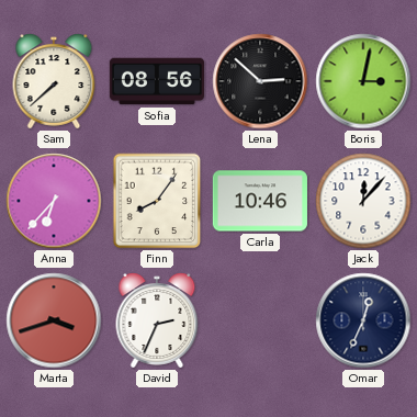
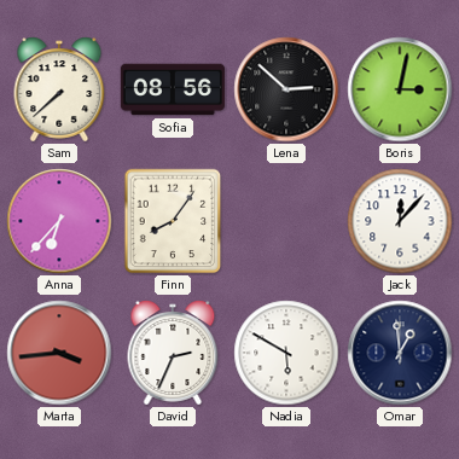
Carla: 10:46 -> none
Marta: 3:42 -> 3:44
Nadia: none -> 5:50
Omar: 12:34 -> 12:59
